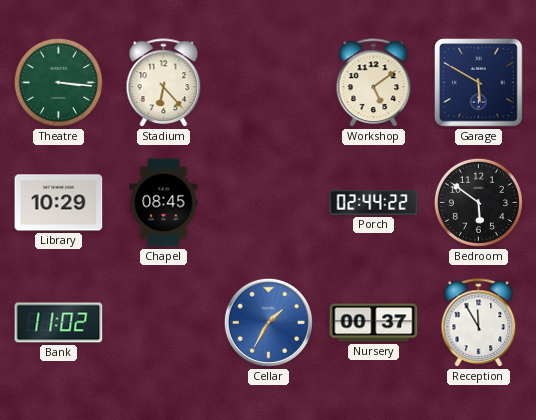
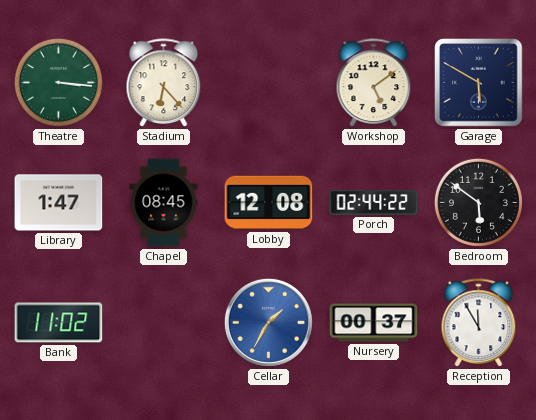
Library: 10:29 -> 1:47
Lobby: none -> 12:08
